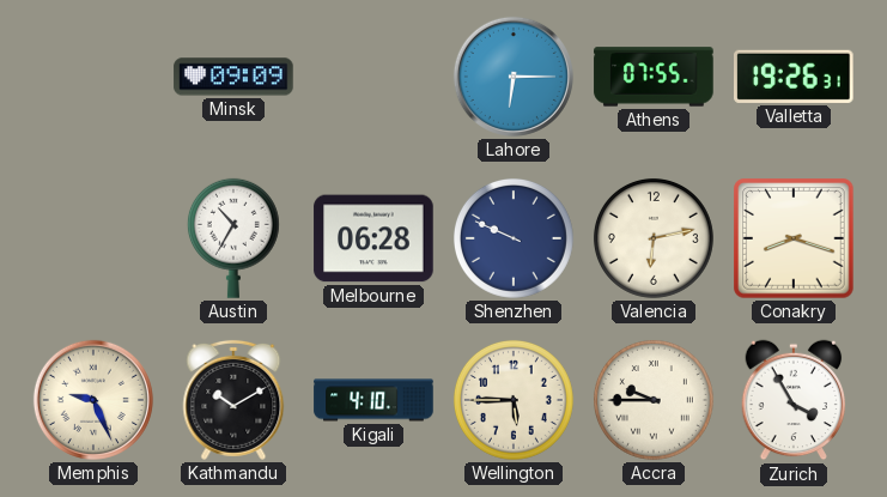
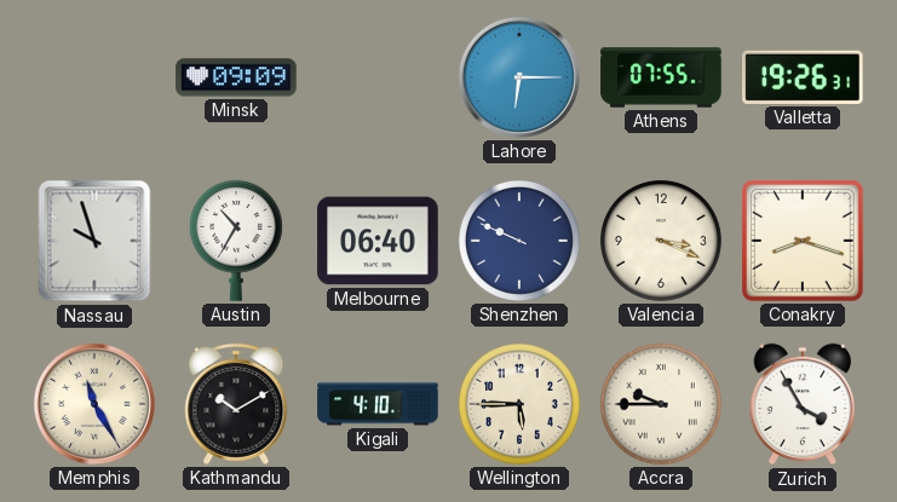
Nassau: none -> 9:57
Melbourne: 06:28 -> 06:40
Valencia: 6:13 -> 3:19
Memphis: 9:26 -> 11:25
